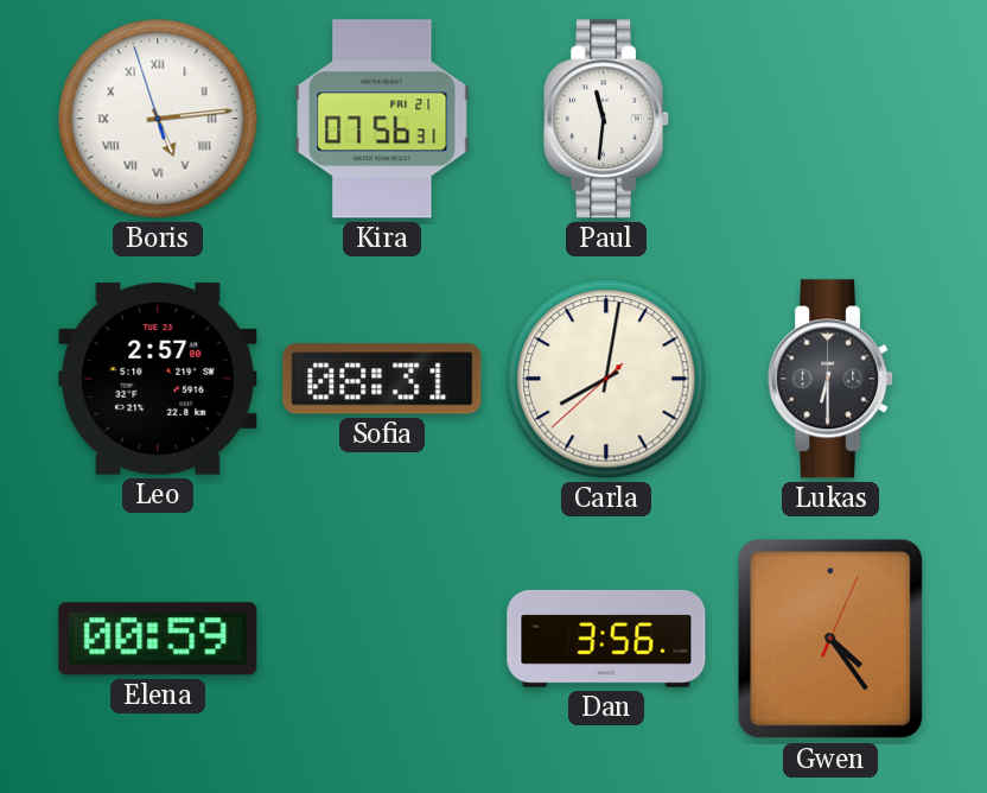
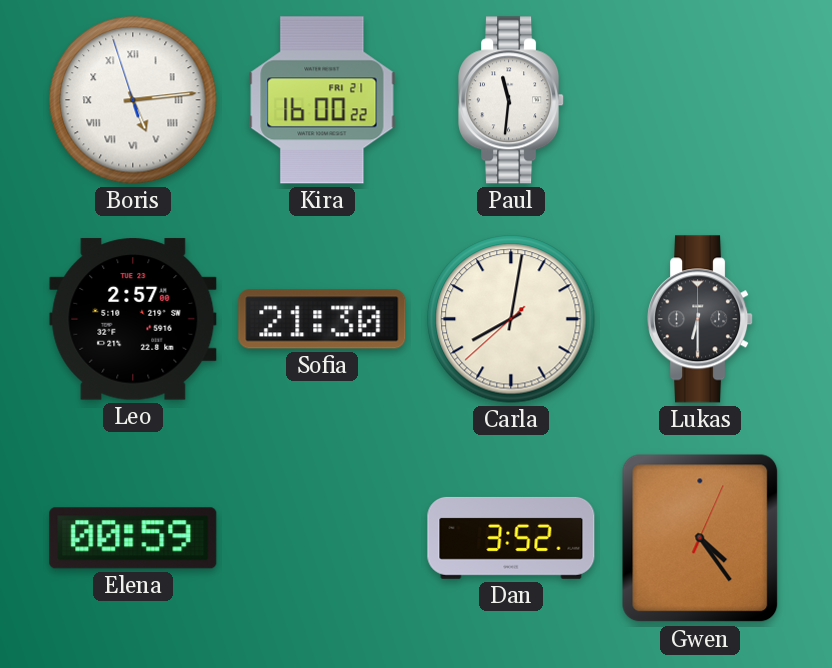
Kira: 07:56 -> 16:00
Sofia: 08:31 -> 21:30
Dan: 3:56 -> 3:52
